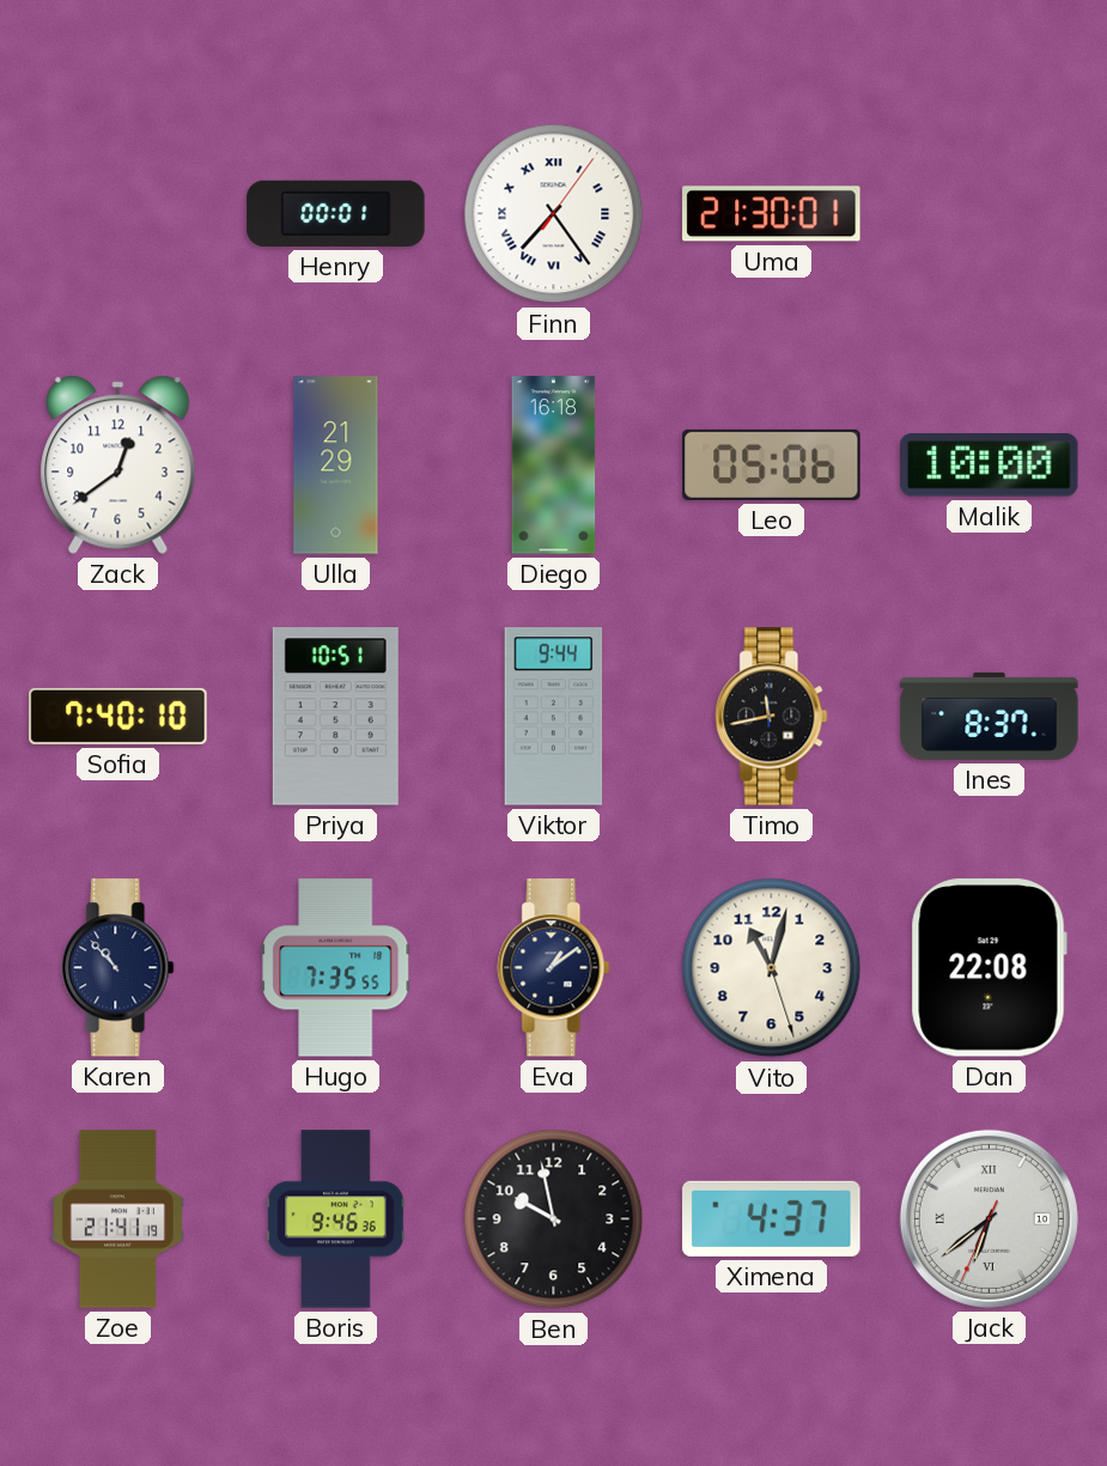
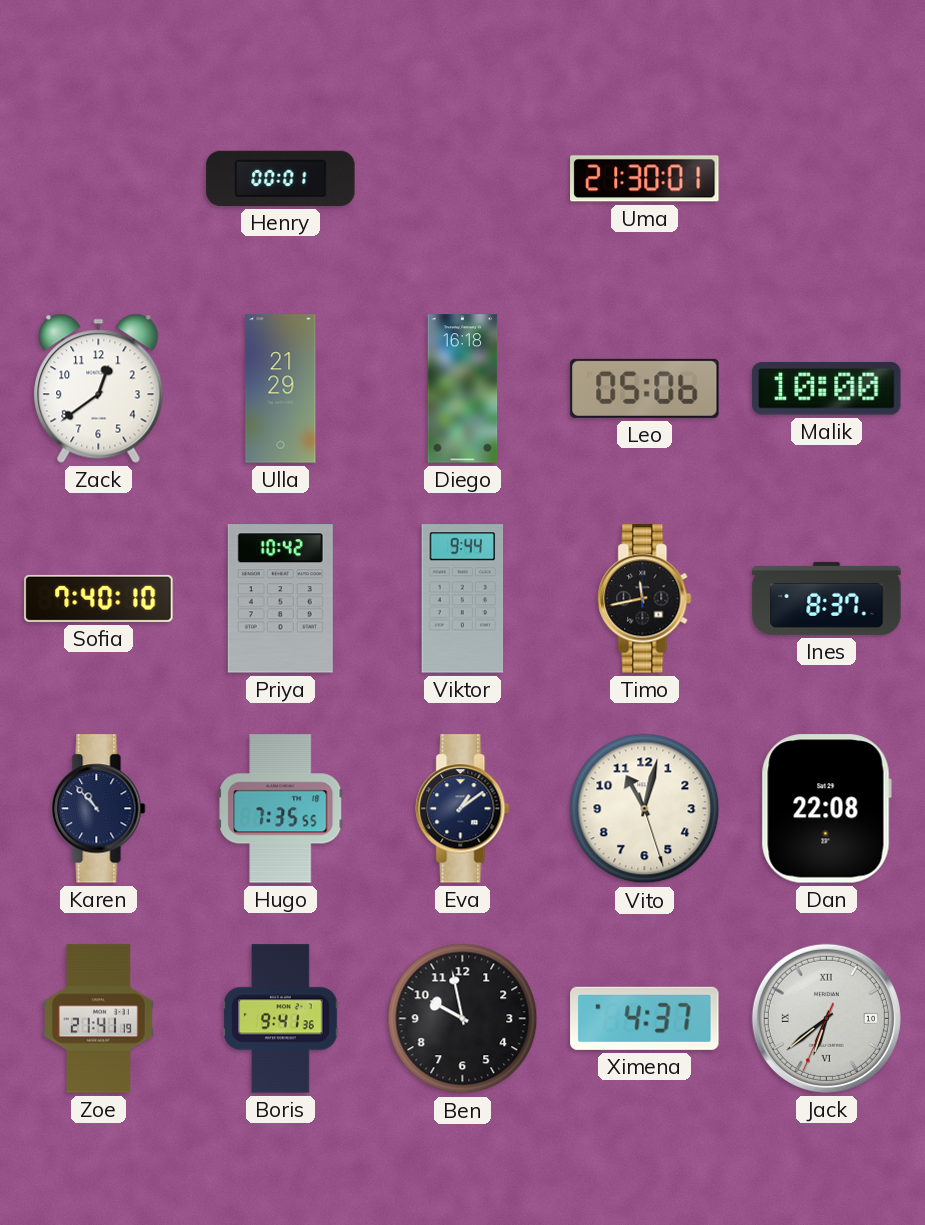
Finn: 7:24 -> none
Priya: 10:51 -> 10:42
Boris: 9:46 -> 9:41
